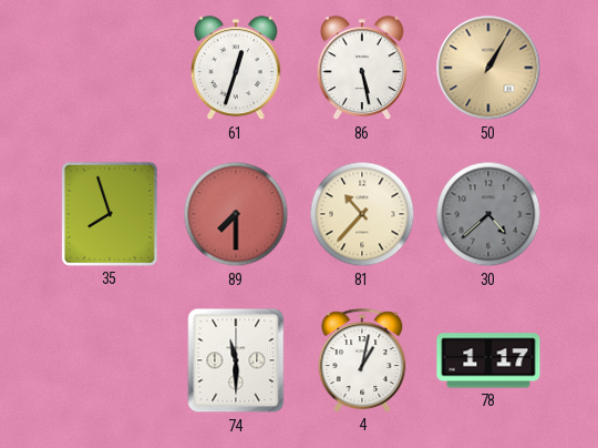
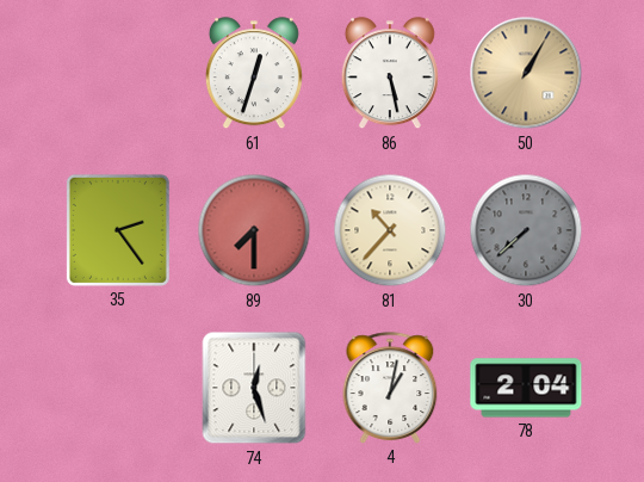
35: 7:57 -> 2:24
30: 4:38 -> 7:38
74: 11:30 -> 12:27
78: 1:17 -> 2:04
